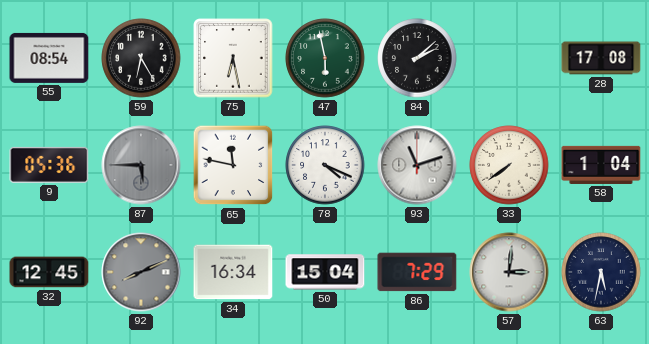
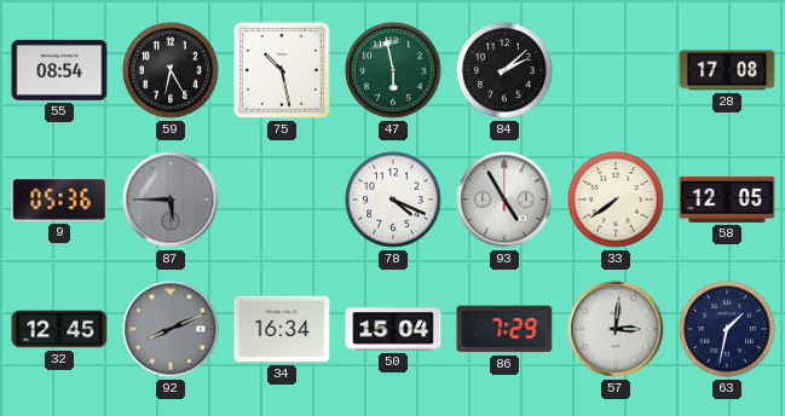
75: 6:28 -> 10:28
65: 11:47 -> none
93: 11:12 -> 4:55
58: 1:04 -> 12:05
63: 5:32 -> 1:32
